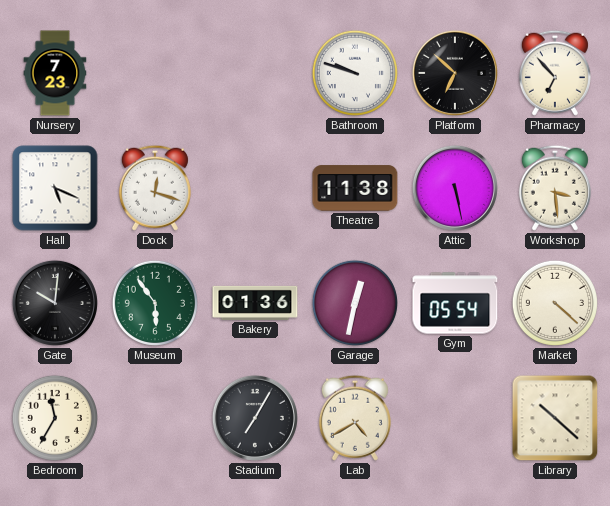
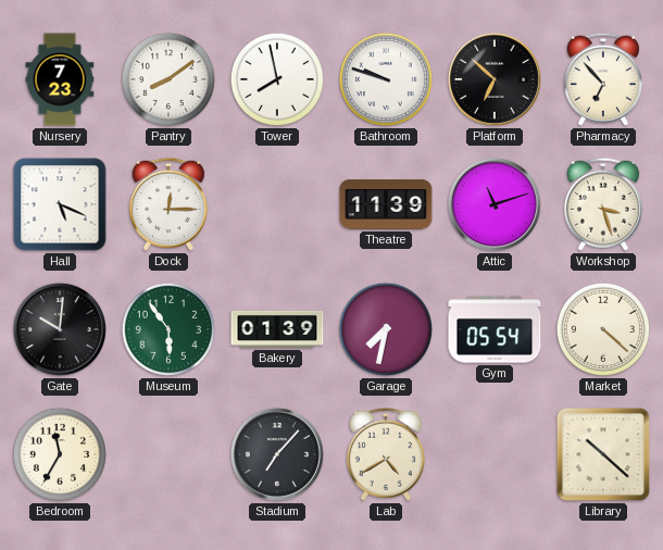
Pantry: none -> 8:09
Tower: none -> 7:58
Dock: 12:18 -> 12:15
Theatre: 11:38 -> 11:39
Attic: 5:28 -> 11:12
Workshop: 3:29 -> 3:27
Bakery: 01:36 -> 01:39
Garage: 12:32 -> 7:32
Stadium: 7:05 -> 7:07
